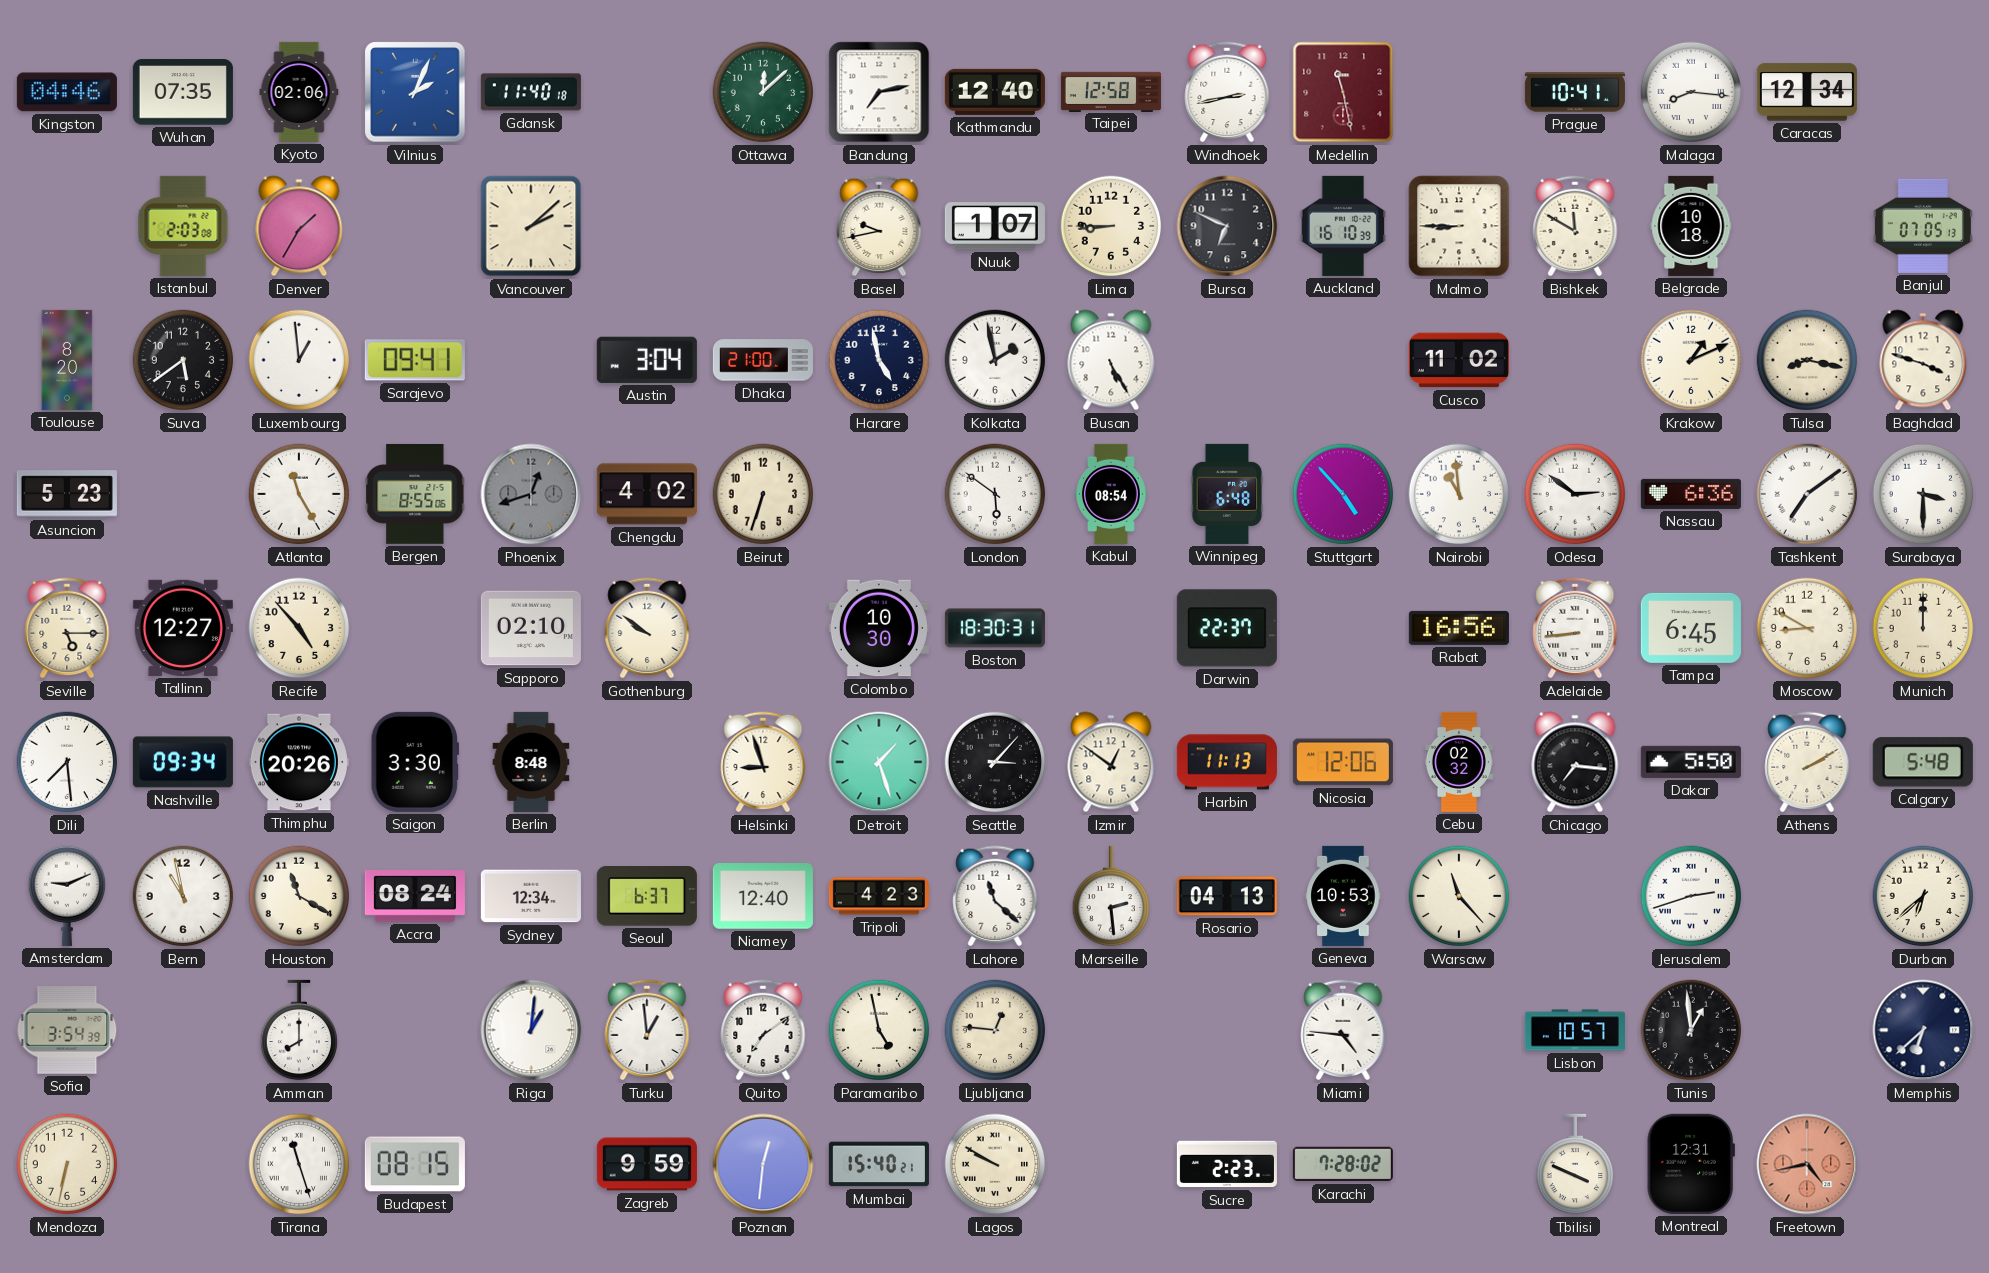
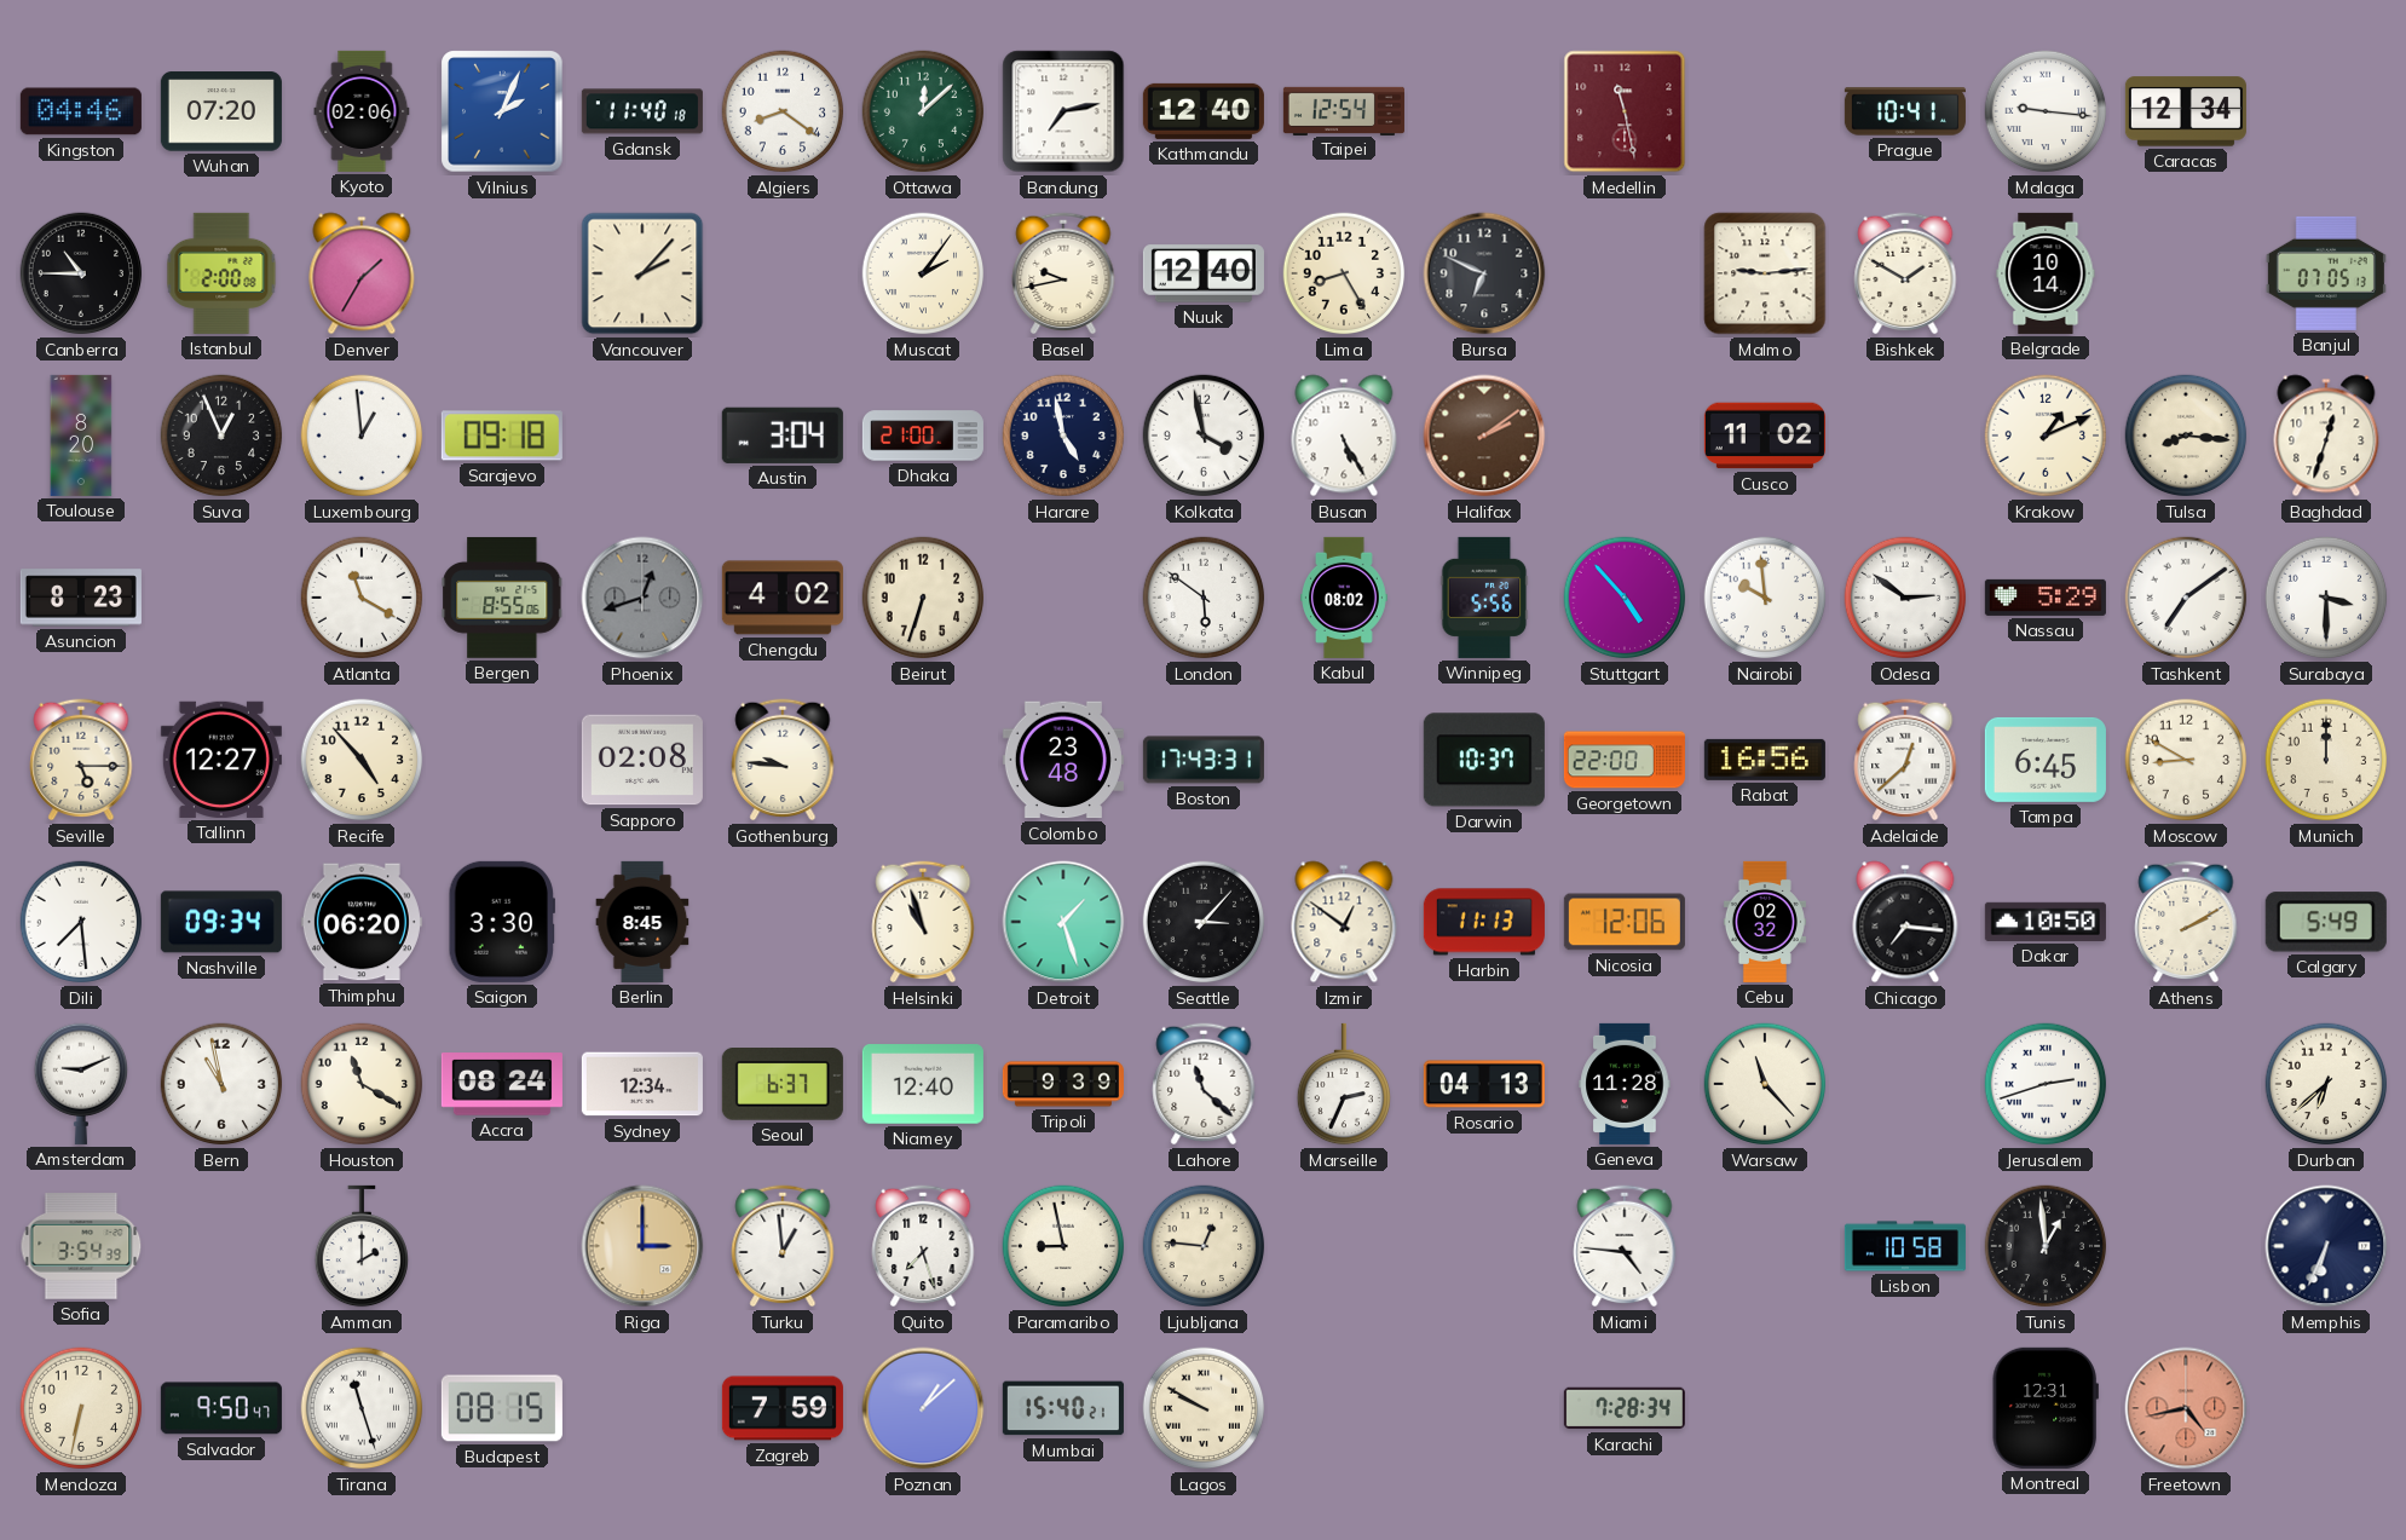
Wuhan: 07:35 -> 07:20
Algiers: none -> 8:21
Taipei: 12:58 -> 12:54
Windhoek: 2:43 -> none
Malaga: 8:16 -> 9:16
Canberra: none -> 10:45
Istanbul: 2:03 -> 2:00
Vancouver: 2:08 -> 2:07
Muscat: none -> 2:06
Nuuk: 1:07 -> 12:40
Lima: 8:45 -> 8:25
Auckland: 16:10 -> none
Malmo: 8:45 -> 9:14
Bishkek: 11:50 -> 1:50
Belgrade: 10:18 -> 10:14
Suva: 5:39 -> 12:56
Sarajevo: 09:41 -> 09:18
Kolkata: 1:58 -> 3:58
Halifax: none -> 2:09
Tulsa: 8:17 -> 8:16
Baghdad: 3:48 -> 12:33
Asuncion: 5:23 -> 8:23
Atlanta: 11:25 -> 11:20
Kabul: 08:54 -> 08:02
Winnipeg: 6:48 -> 5:56
Nairobi: 10:59 -> 9:59
Nassau: 6:36 -> 5:29
Sapporo: 02:10 -> 02:08
Gothenburg: 9:51 -> 9:46
Colombo: 10:30 -> 23:48
Boston: 18:30 -> 17:43
Darwin: 22:37 -> 10:37
Georgetown: none -> 22:00
Adelaide: 8:44 -> 12:38
Thimphu: 20:26 -> 06:20
Berlin: 8:48 -> 8:45
Helsinki: 8:57 -> 10:57
Dakar: 5:50 -> 10:50
Calgary: 5:48 -> 5:49
Tripoli: 4:23 -> 9:39
Marseille: 2:29 -> 2:34
Geneva: 10:53 -> 11:28
Amman: 8:00 -> 2:00
Riga: 1:01 -> 3:00
Riga dial: white -> champagne
Quito: 7:09 -> 7:27
Paramaribo: 4:58 -> 8:58
Lisbon: 10:57 -> 10:58
Memphis: 6:38 -> 6:34
Salvador: none -> 9:50
Zagreb: 9:59 -> 7:59
Poznan: 12:31 -> 1:08
Sucre: 2:23 -> none
Karachi: 7:28:02 -> 7:28:34
Tbilisi: 3:49 -> none
